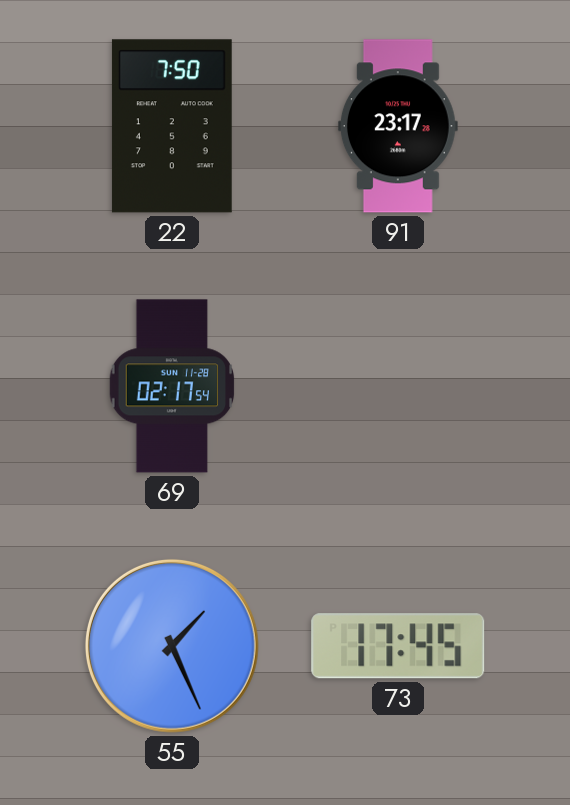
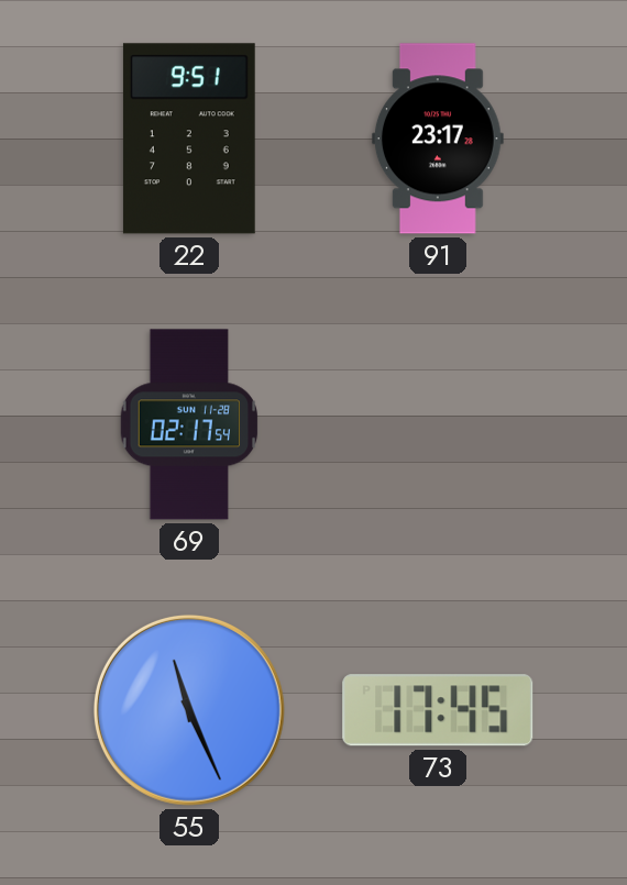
22: 7:50 -> 9:51
55: 1:26 -> 11:26
